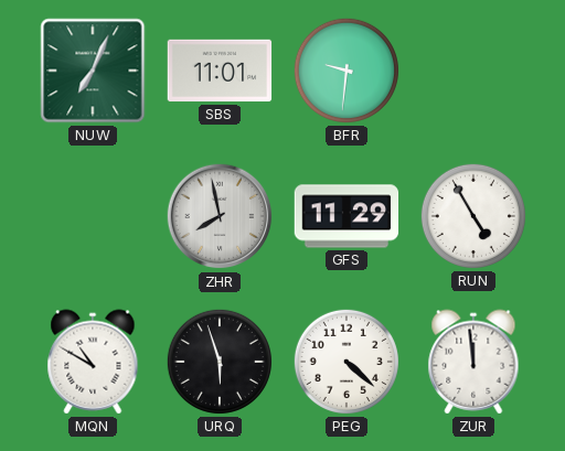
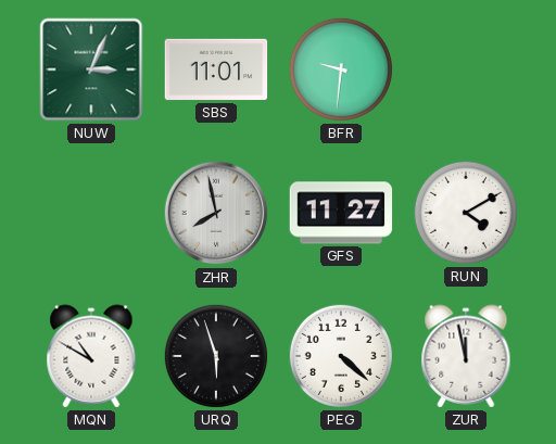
NUW: 7:04 -> 3:04
GFS: 11:29 -> 11:27
RUN: 4:55 -> 4:10
ZUR: 11:59 -> 11:58
